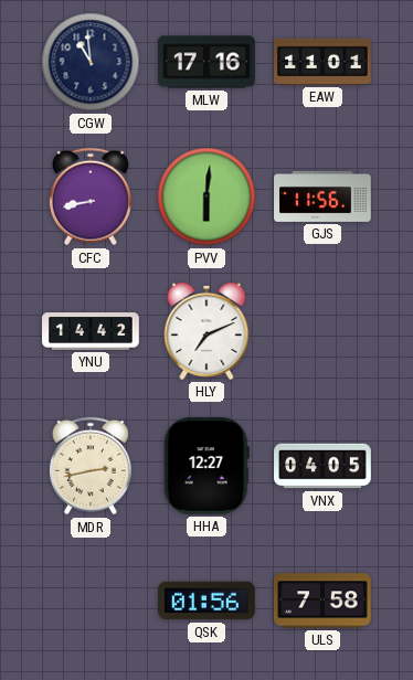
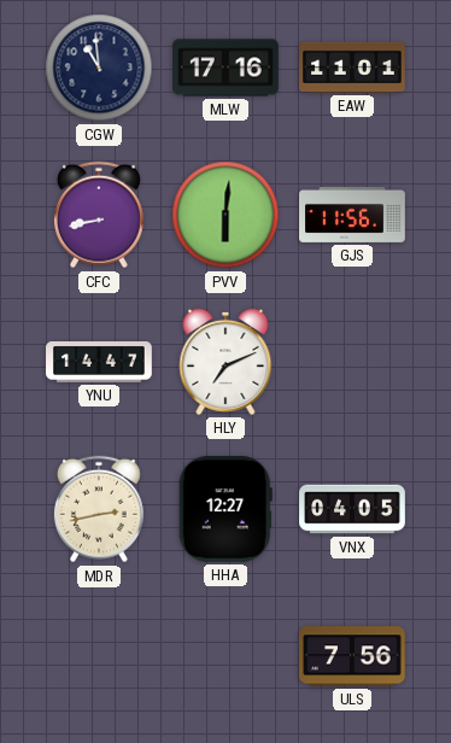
YNU: 14:42 -> 14:47
QSK: 01:56 -> none
ULS: 7:58 -> 7:56
